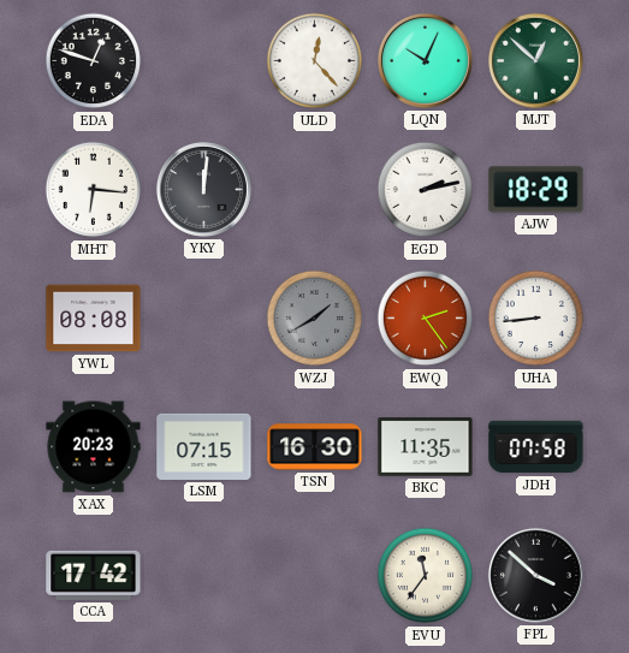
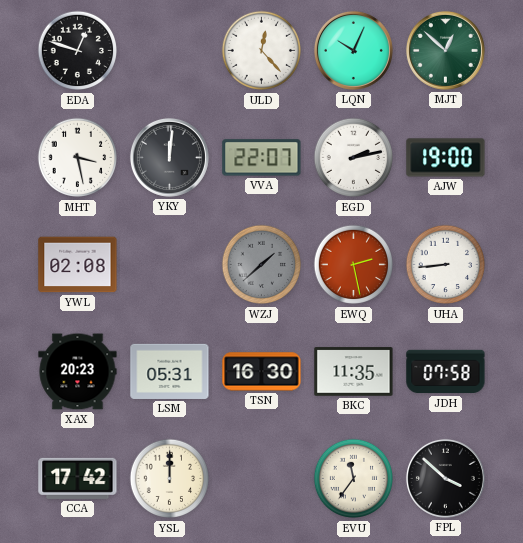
MHT: 6:16 -> 3:28
VVA: none -> 22:07
AJW: 18:29 -> 19:00
YWL: 08:08 -> 02:08
WZJ: 1:40 -> 1:38
EWQ: 2:24 -> 2:28
LSM: 07:15 -> 05:31
YSL: none -> 12:00
